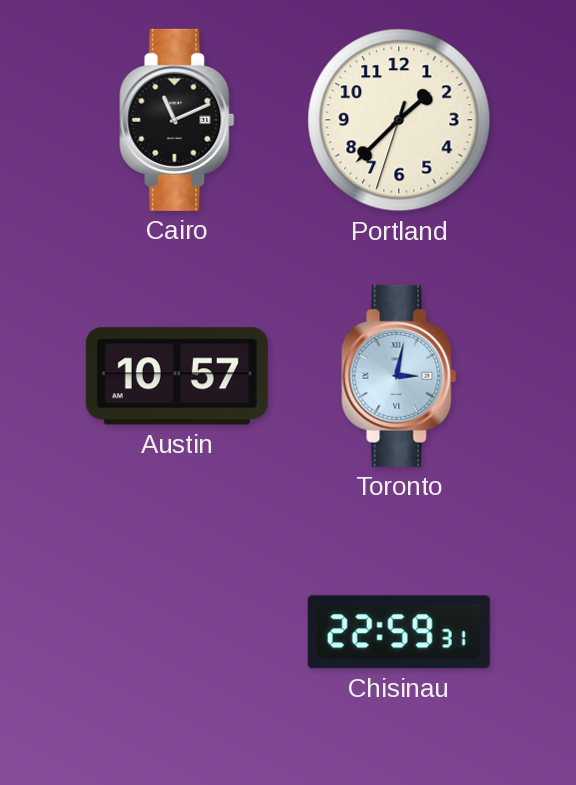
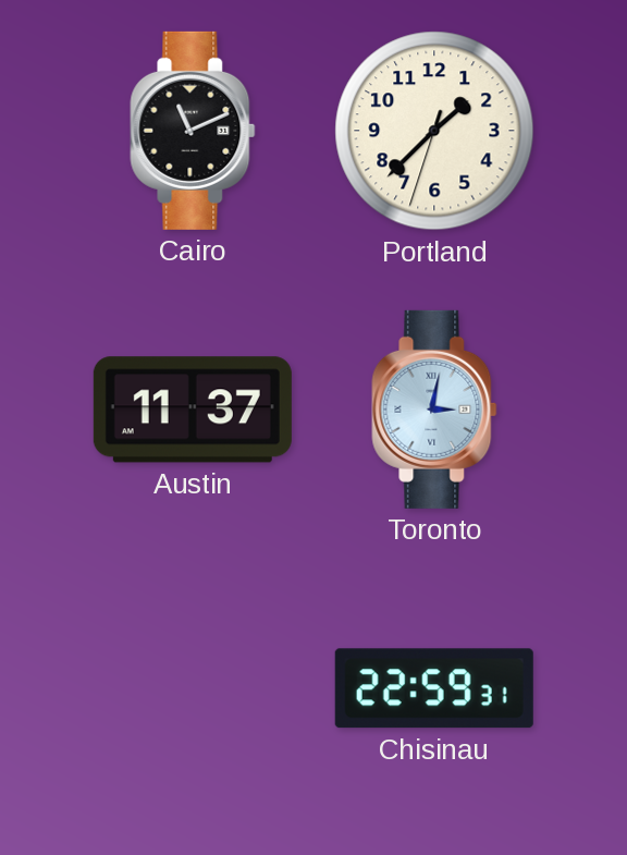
Austin: 10:57 -> 11:37
